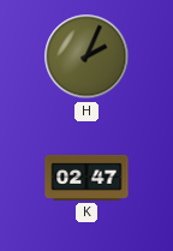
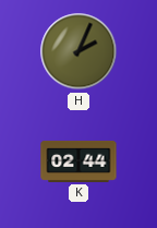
K: 02:47 -> 02:44
